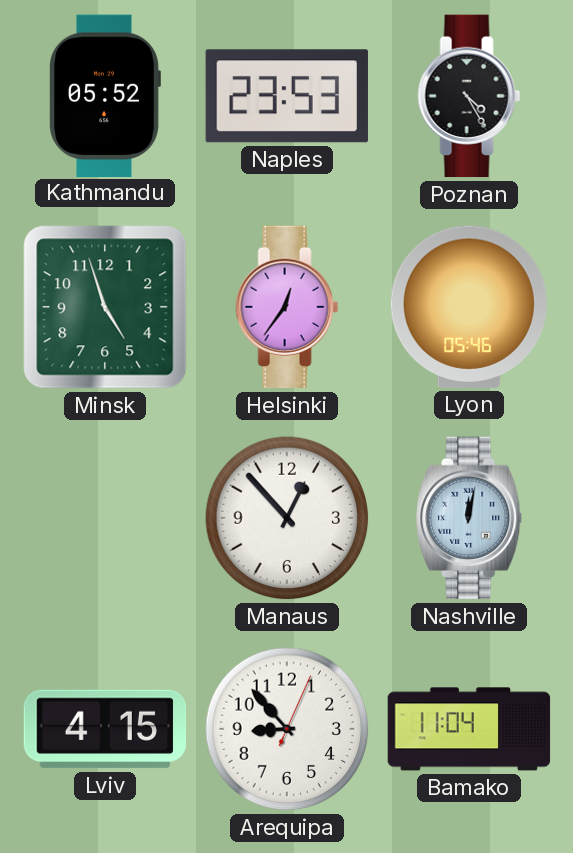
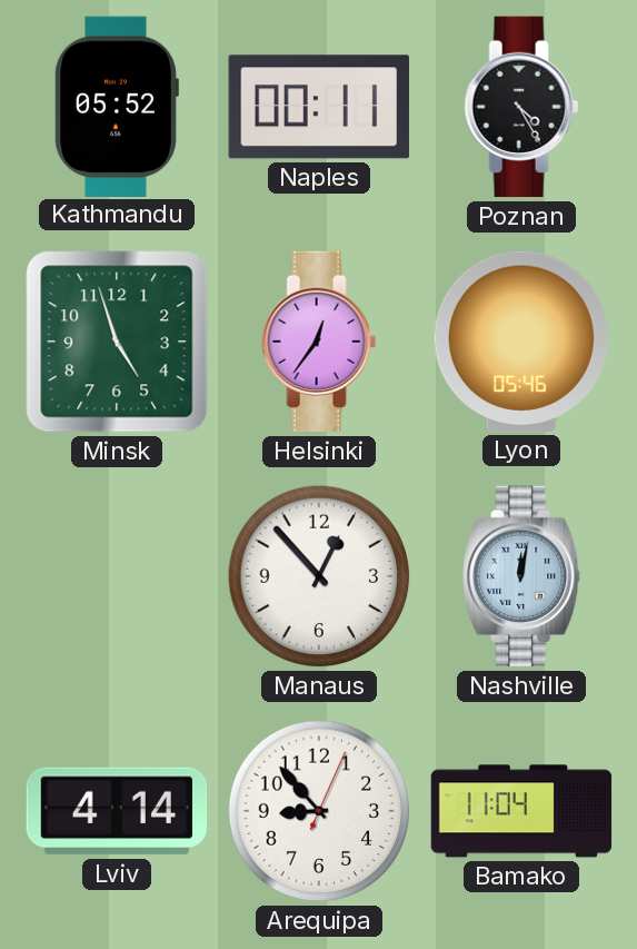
Naples: 23:53 -> 00:11
Lviv: 4:15 -> 4:14
